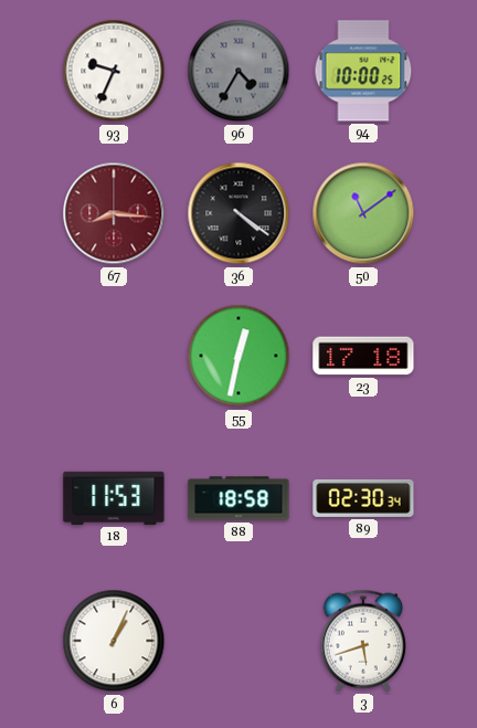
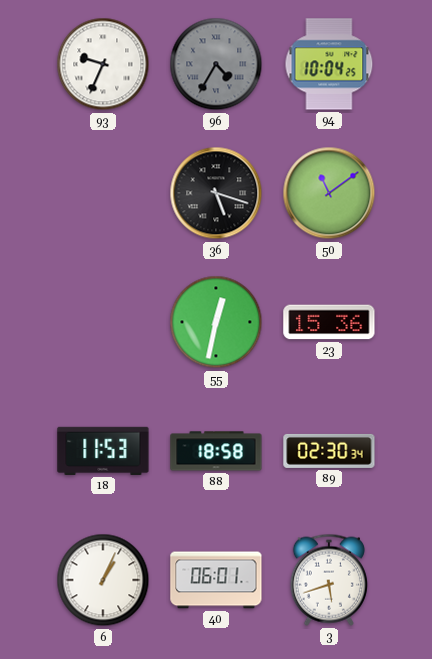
94: 10:00 -> 10:04
67: 8:16 -> none
36: 4:21 -> 5:18
23: 17:18 -> 15:36
40: none -> 06:01
